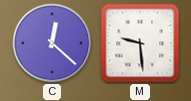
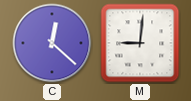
M: 9:29 -> 9:01
